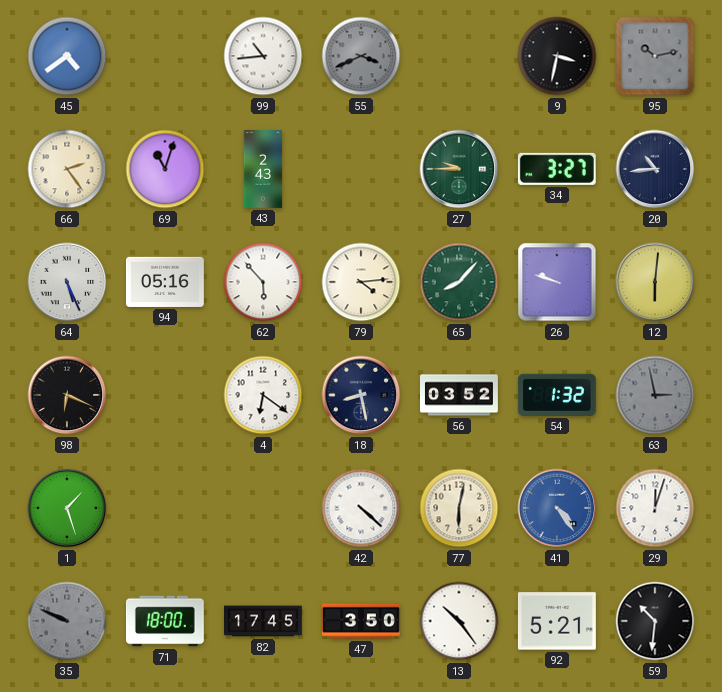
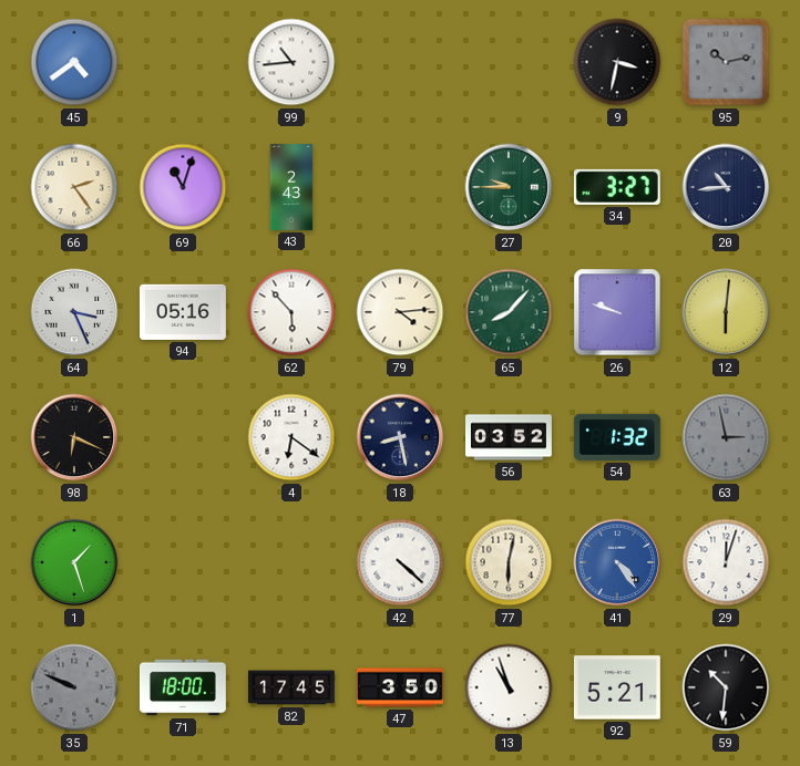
55: 3:41 -> none
64: 5:26 -> 3:26
13: 10:24 -> 10:57
